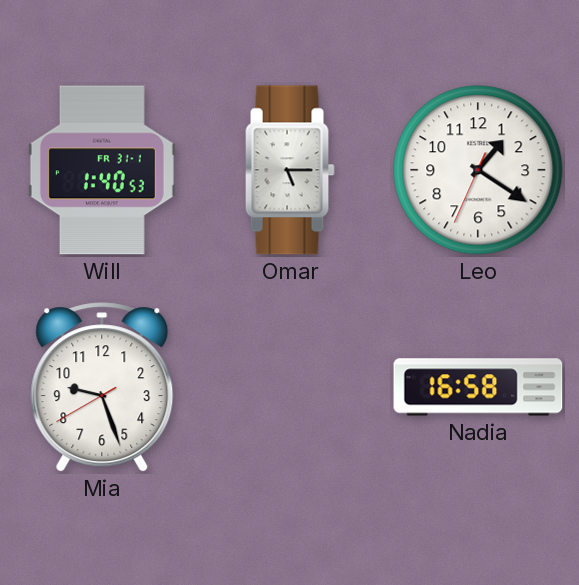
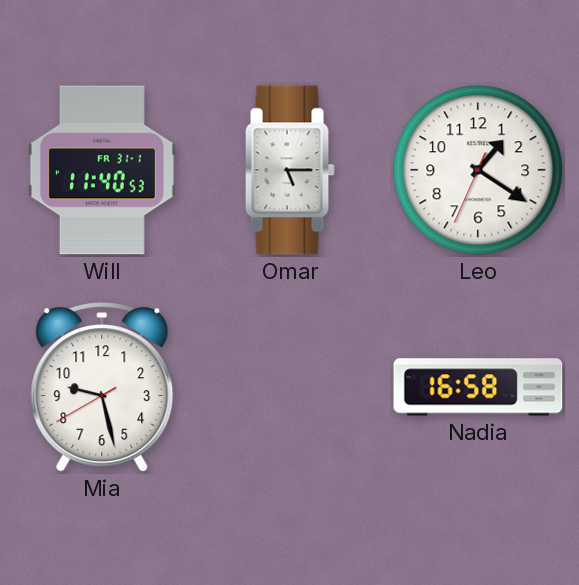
Will: 1:40 -> 11:40
Mia: 9:26 -> 9:27
